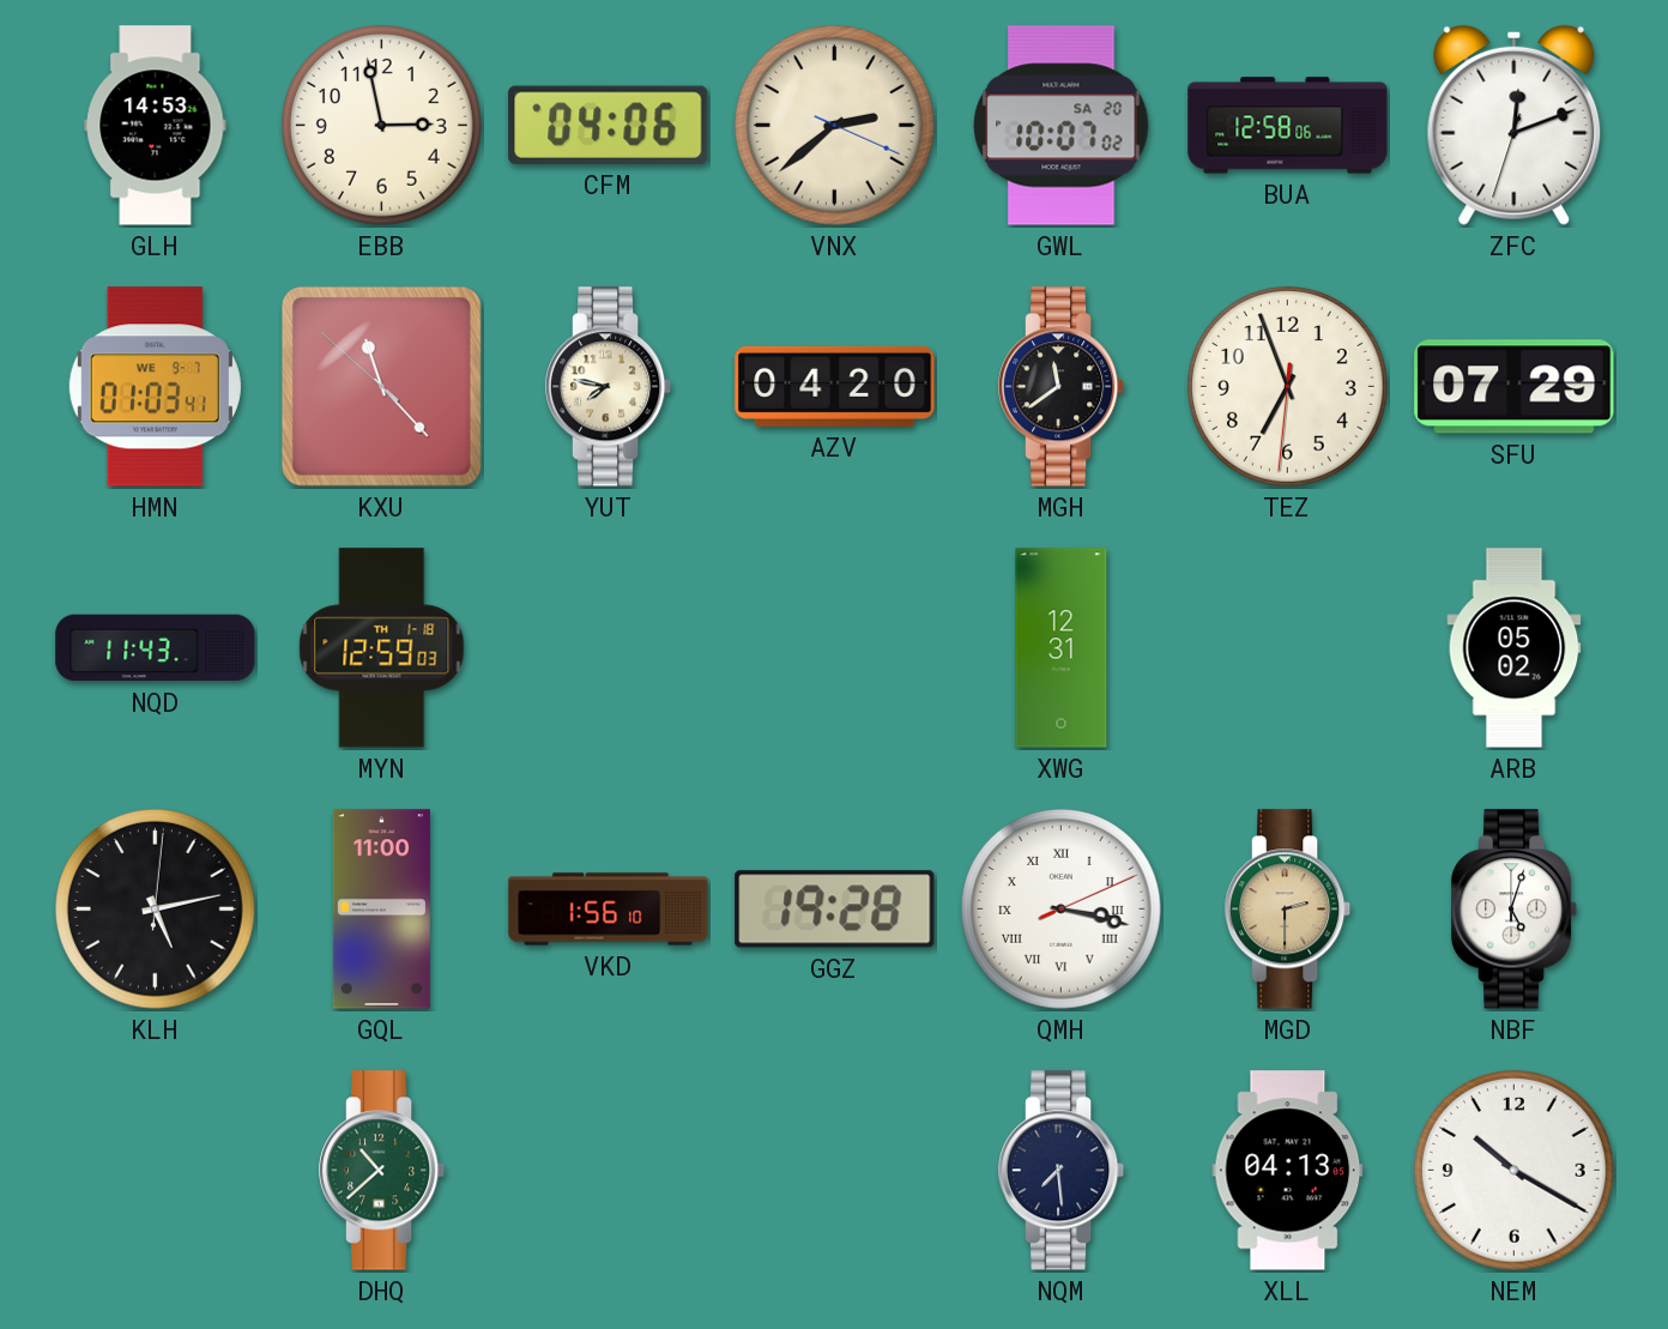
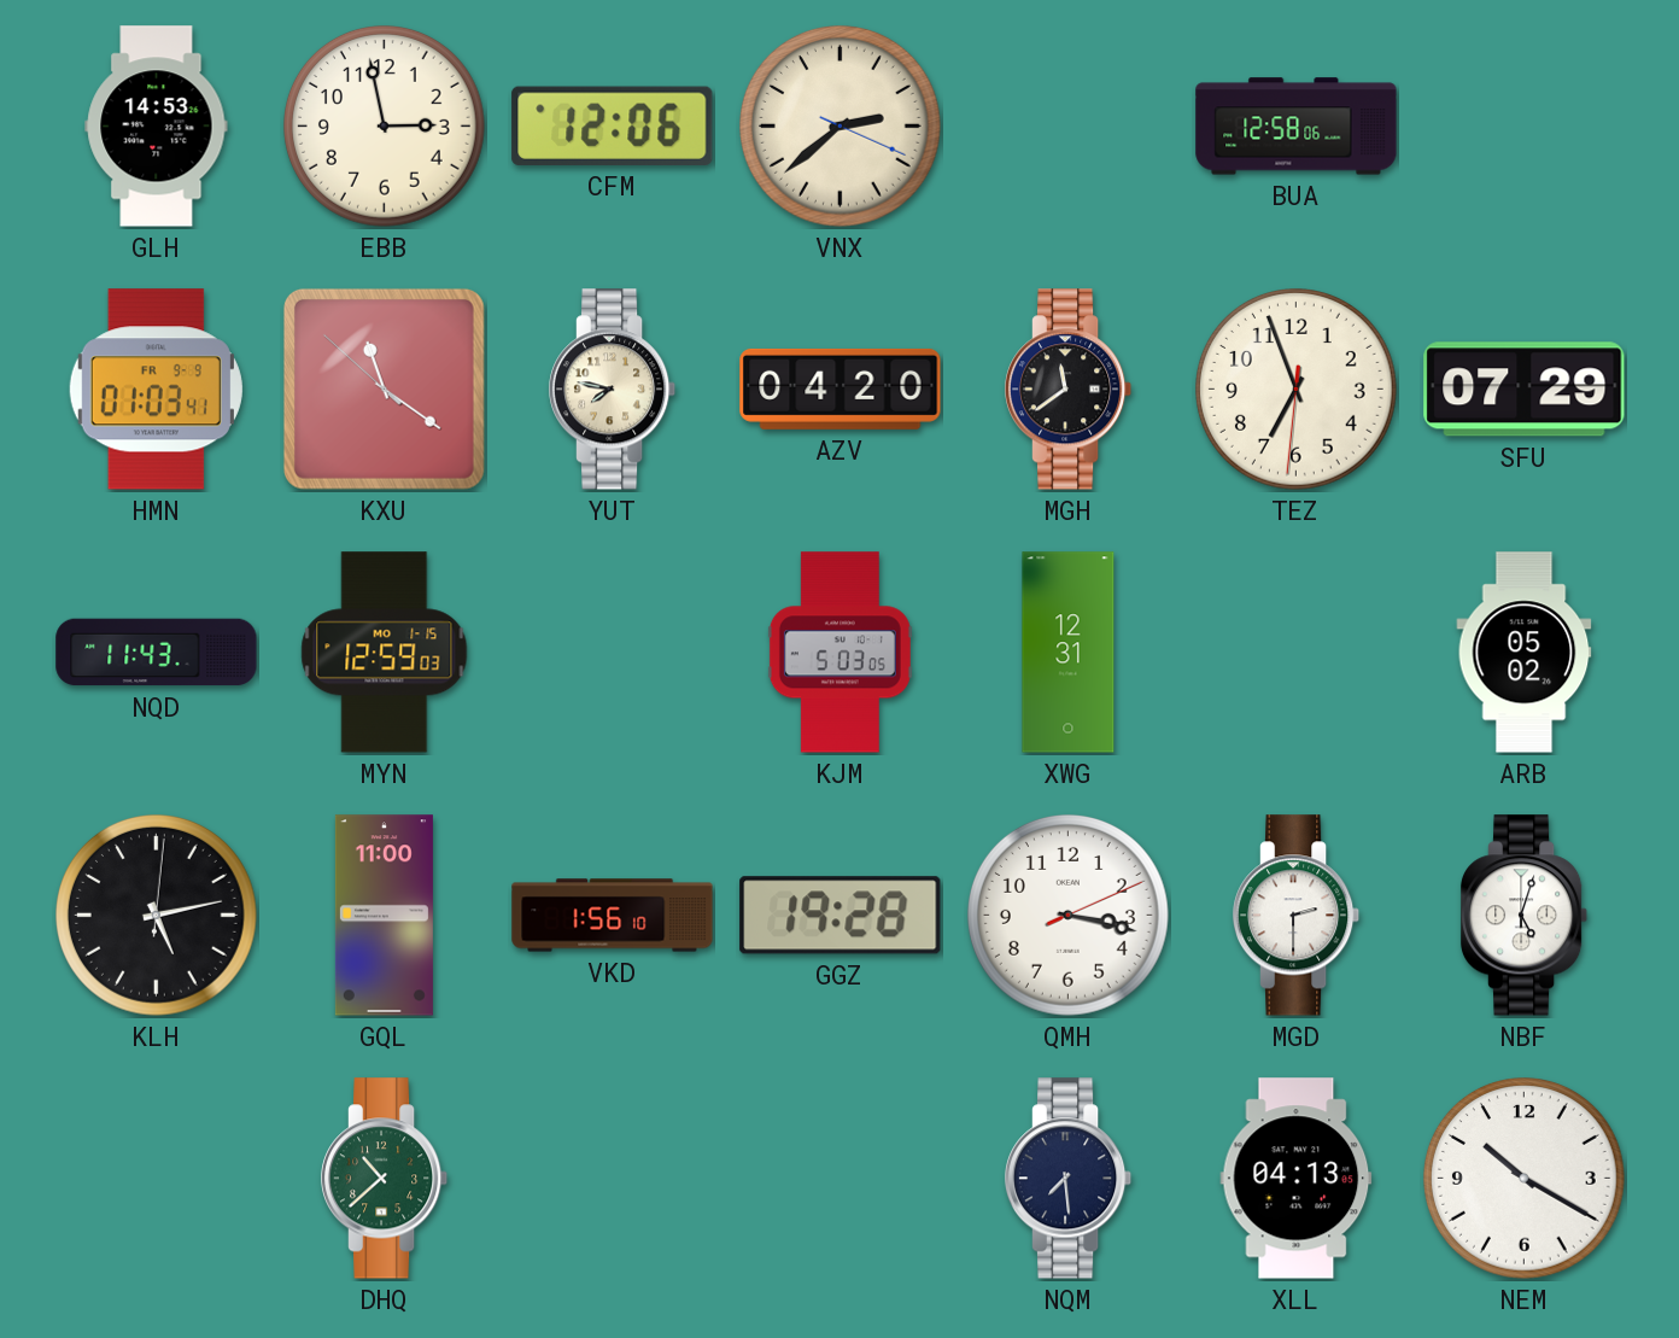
CFM: 04:06 -> 12:06
GWL: 10:07 -> none
ZFC: 12:11 -> none
HMN date: WE 9-7 -> FR 9-9
KXU: 11:22 -> 11:20
MYN date: TH 1-18 -> MO 1-15
KJM: none -> 5:03
QMH numerals: Roman -> Arabic
MGD dial: champagne -> white
